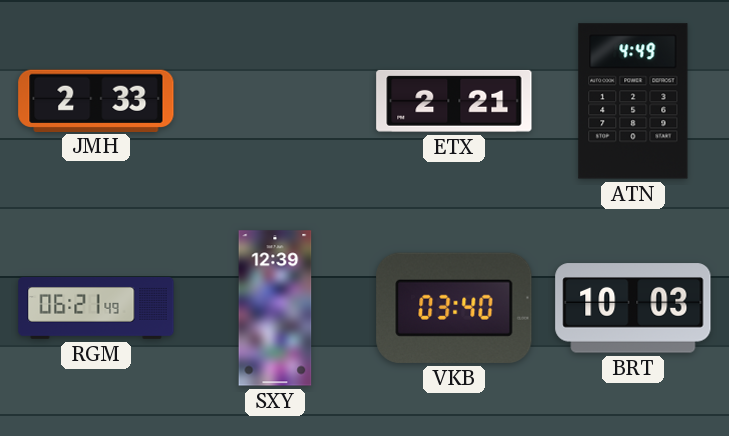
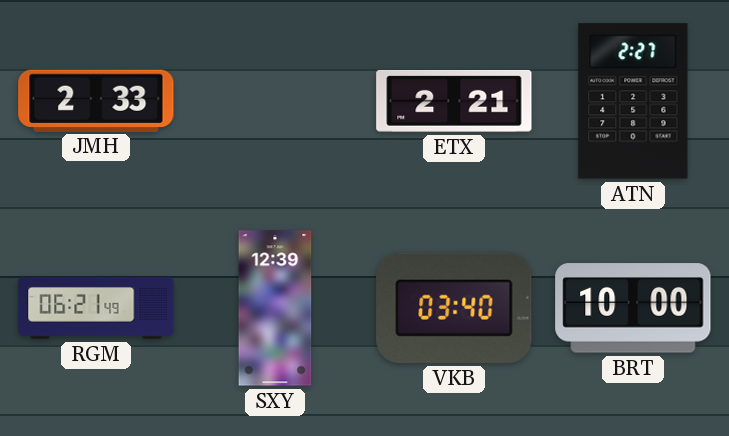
ATN: 4:49 -> 2:27
BRT: 10:03 -> 10:00
